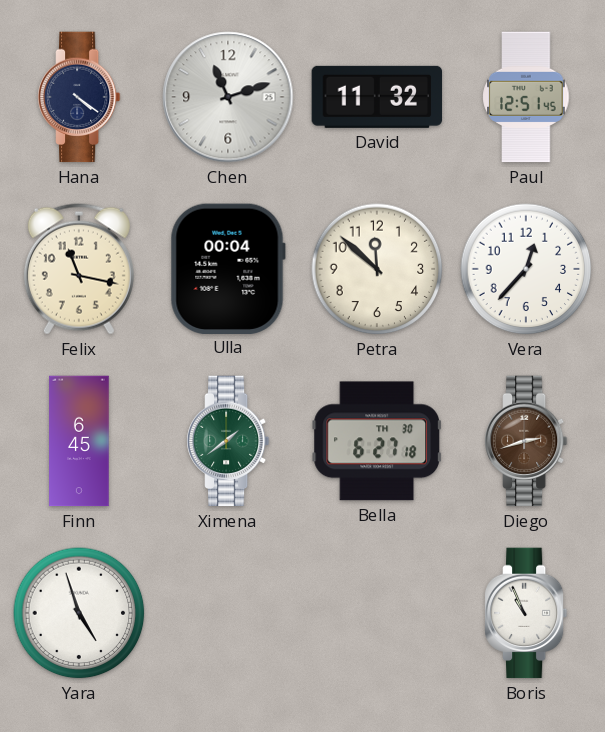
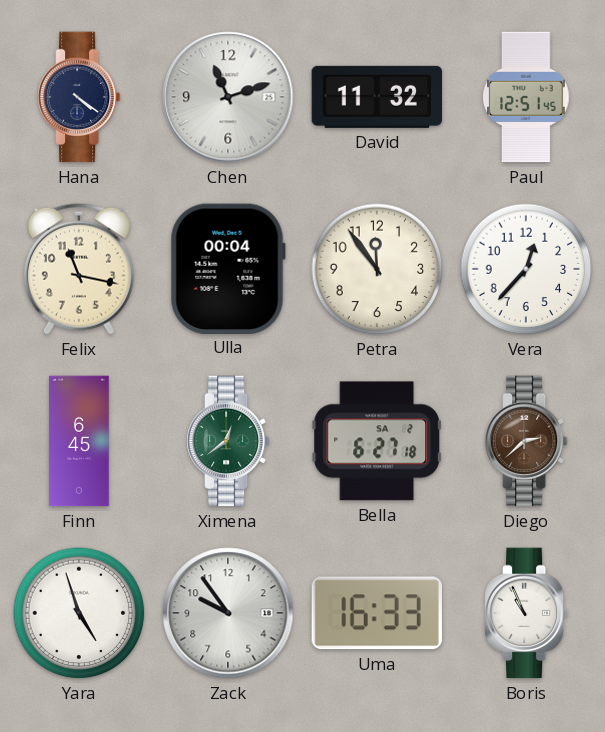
Petra: 11:52 -> 11:54
Ximena: 1:39 -> 12:39
Bella date: TH 30 -> SA 2
Diego: 2:42 -> 2:38
Zack: none -> 9:54
Uma: none -> 16:33
